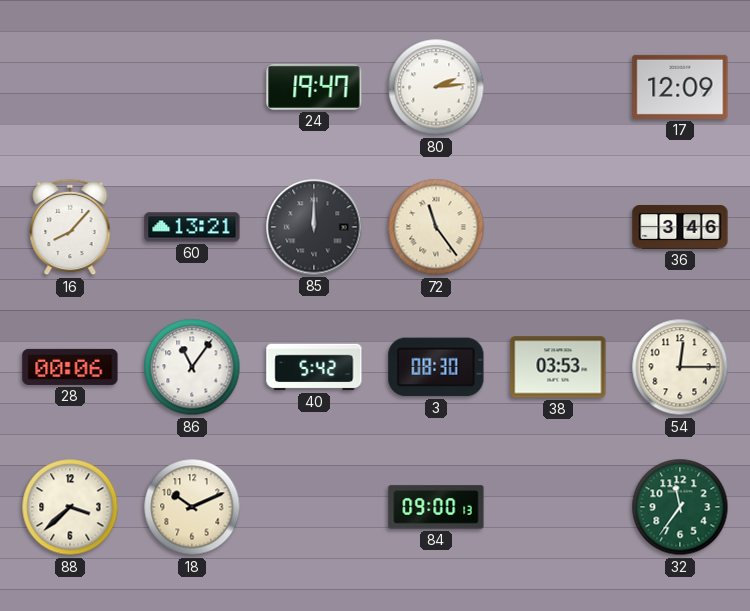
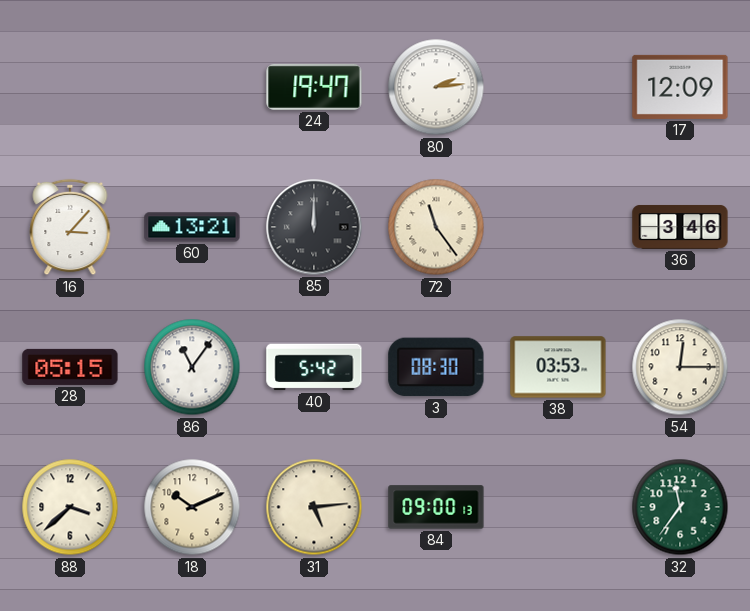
16: 8:07 -> 3:07
28: 00:06 -> 05:15
31: none -> 5:14
